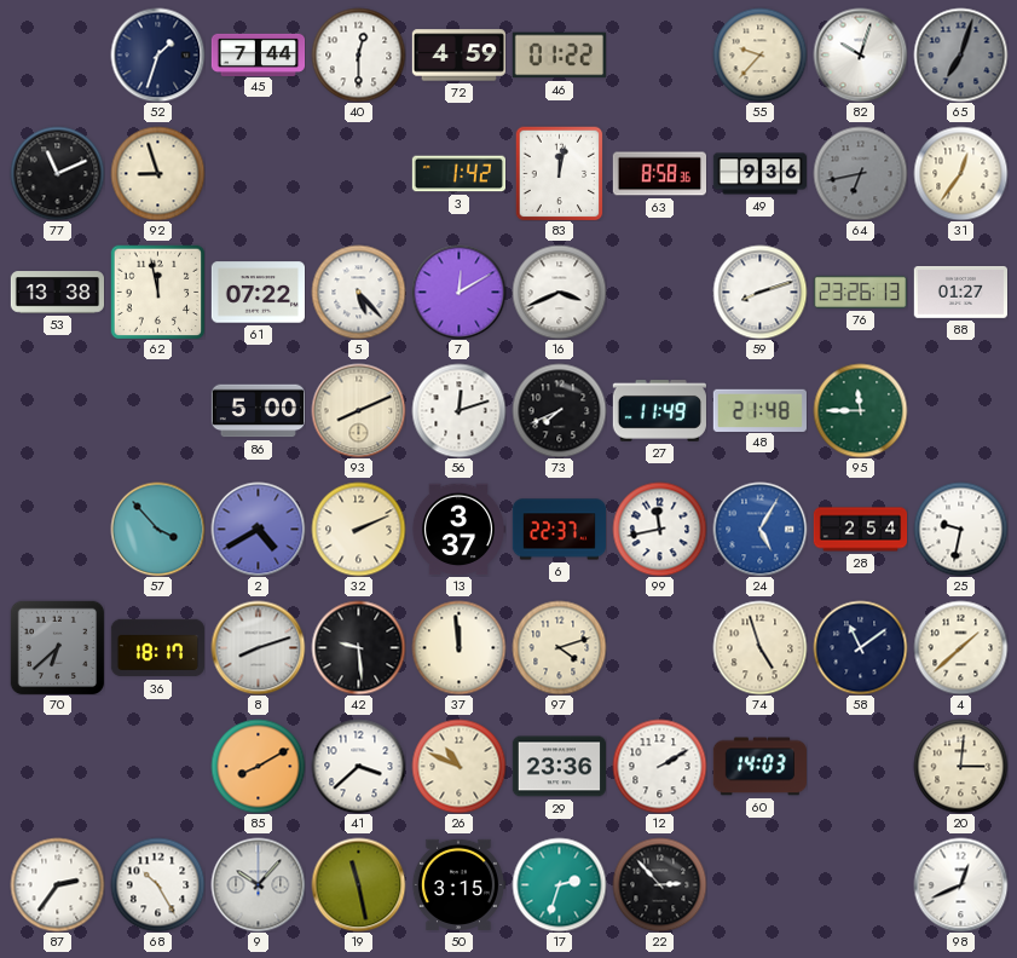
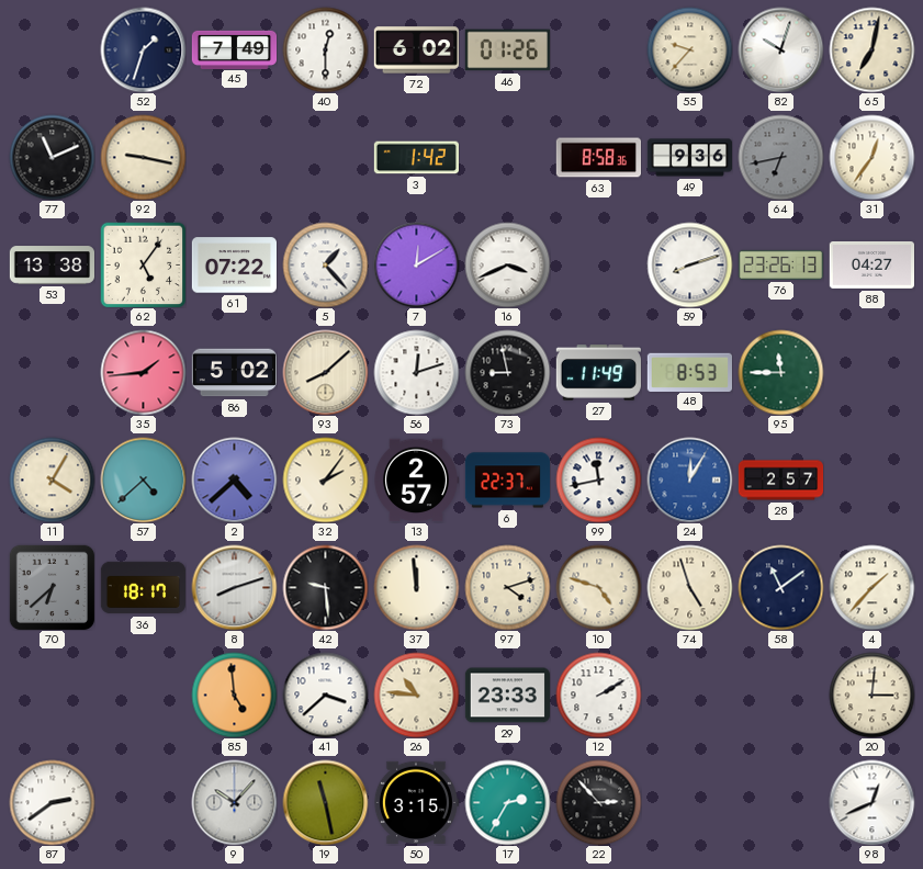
45: 7:44 -> 7:49
72: 4:59 -> 6:02
46: 01:22 -> 01:26
65: 7:03 -> 7:02
65 dial: grey -> cream
92: 8:57 -> 9:17
83: 12:02 -> none
62: 11:58 -> 5:06
5: 5:23 -> 1:23
88: 01:27 -> 04:27
35: none -> 1:44
86: 5:00 -> 5:02
93: 8:11 -> 8:08
73: 7:41 -> 8:58
48: 21:48 -> 8:53
11: none -> 4:05
57: 3:53 -> 4:38
2: 4:40 -> 4:38
32: 2:11 -> 2:06
13: 3:37 -> 2:57
24: 5:05 -> 12:05
28: 2:54 -> 2:57
25: 9:32 -> none
10: none -> 4:48
4: 1:38 -> 1:37
85: 8:10 -> 4:59
26: 10:49 -> 10:46
29: 23:36 -> 23:33
60: 14:03 -> none
87: 2:36 -> 2:39
68: 10:25 -> none
17: 2:33 -> 2:35
